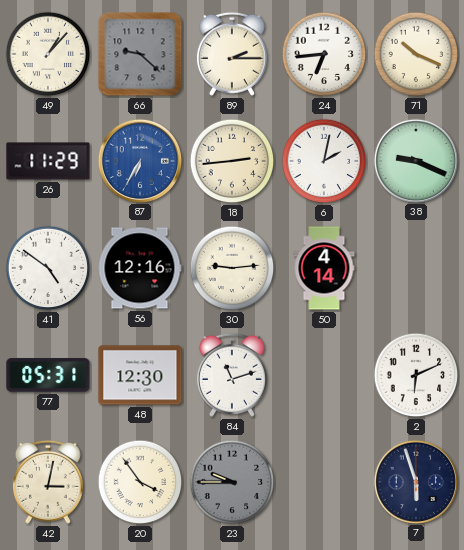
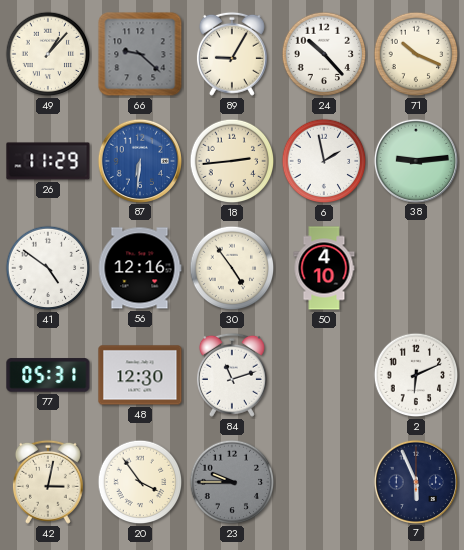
89: 2:15 -> 9:05
24: 6:44 -> 10:23
87: 6:35 -> 6:31
6: 2:02 -> 1:58
38: 9:19 -> 9:14
30: 9:14 -> 4:54
50: 4:14 -> 4:10
7: 5:57 -> 5:56
